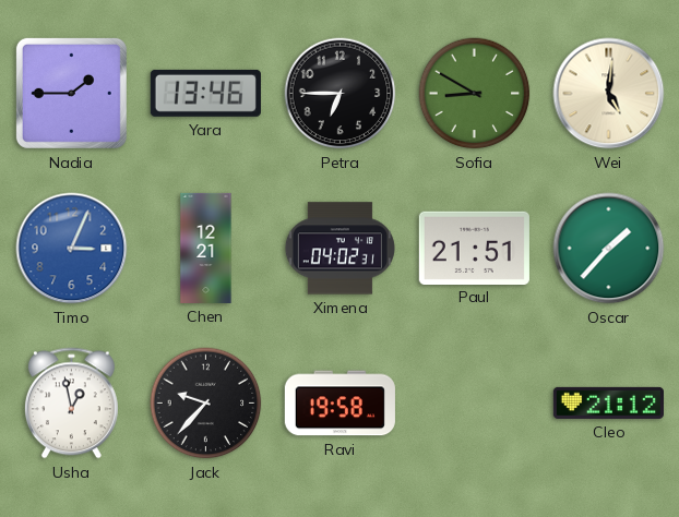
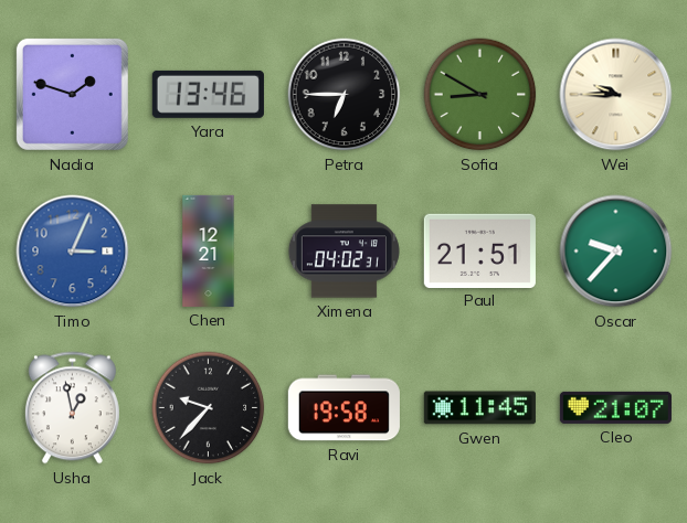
Nadia: 1:45 -> 1:48
Wei: 5:01 -> 9:45
Oscar: 1:37 -> 9:37
Gwen: none -> 11:45
Cleo: 21:12 -> 21:07
